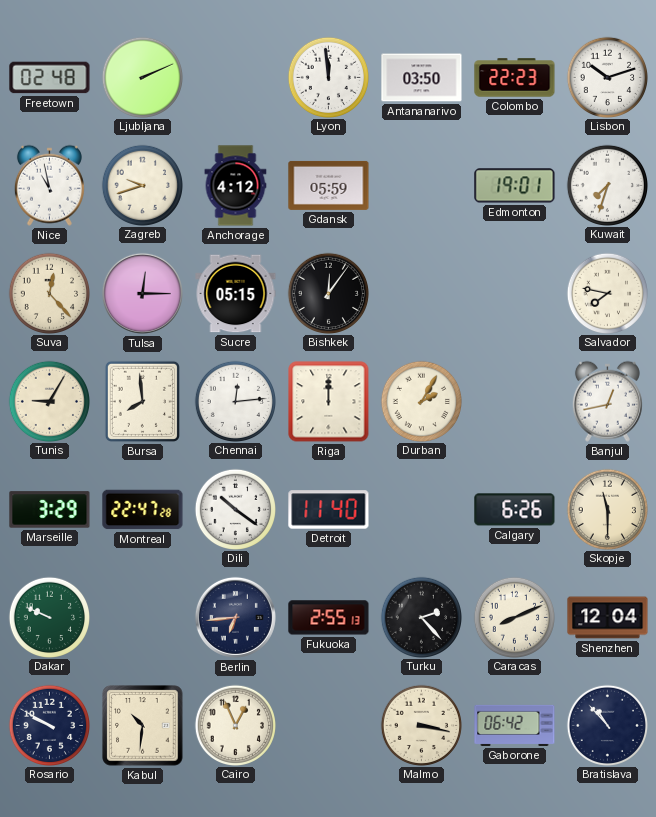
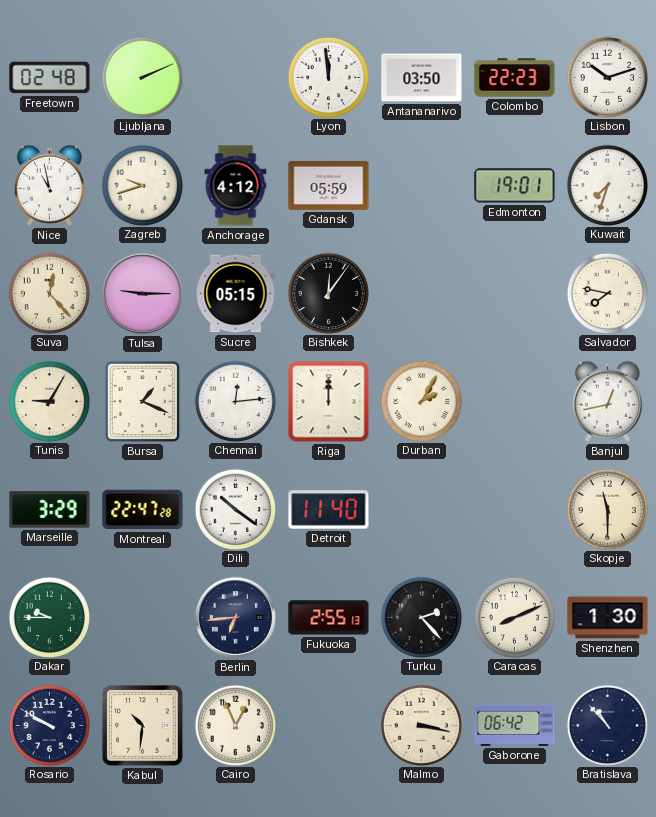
Tulsa: 12:15 -> 9:15
Bursa: 7:59 -> 1:19
Calgary: 6:26 -> none
Dakar: 9:49 -> 9:45
Shenzhen: 12:04 -> 1:30
